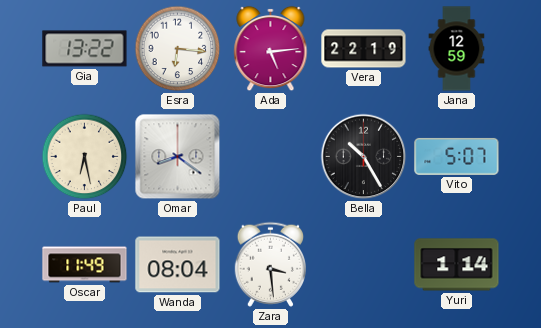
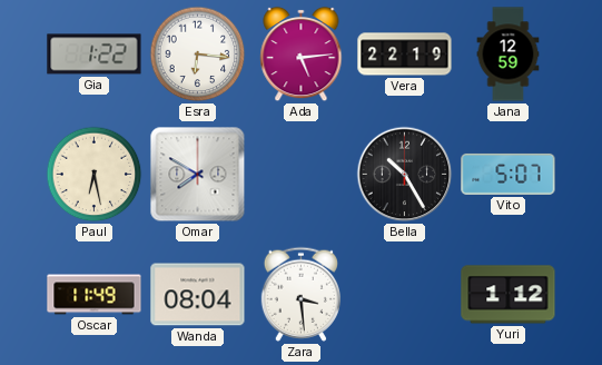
Gia: 13:22 -> 1:22
Omar: 8:21 -> 7:50
Yuri: 1:14 -> 1:12
